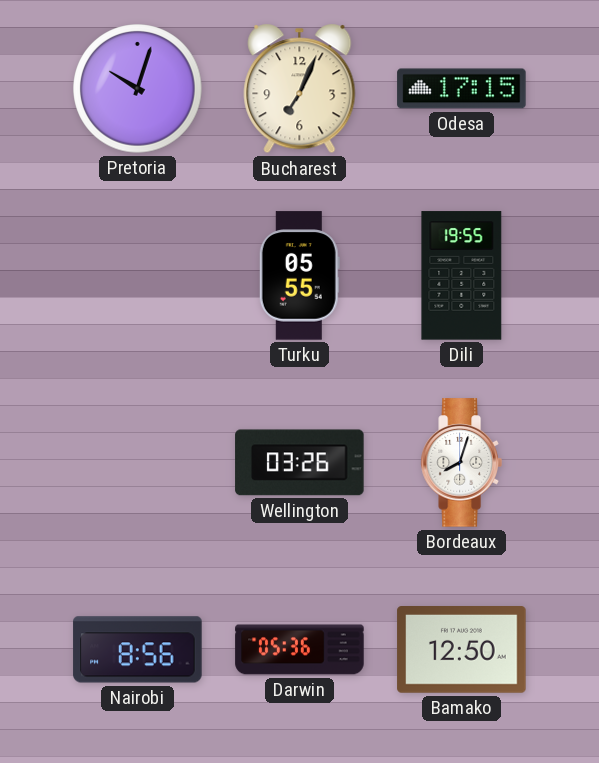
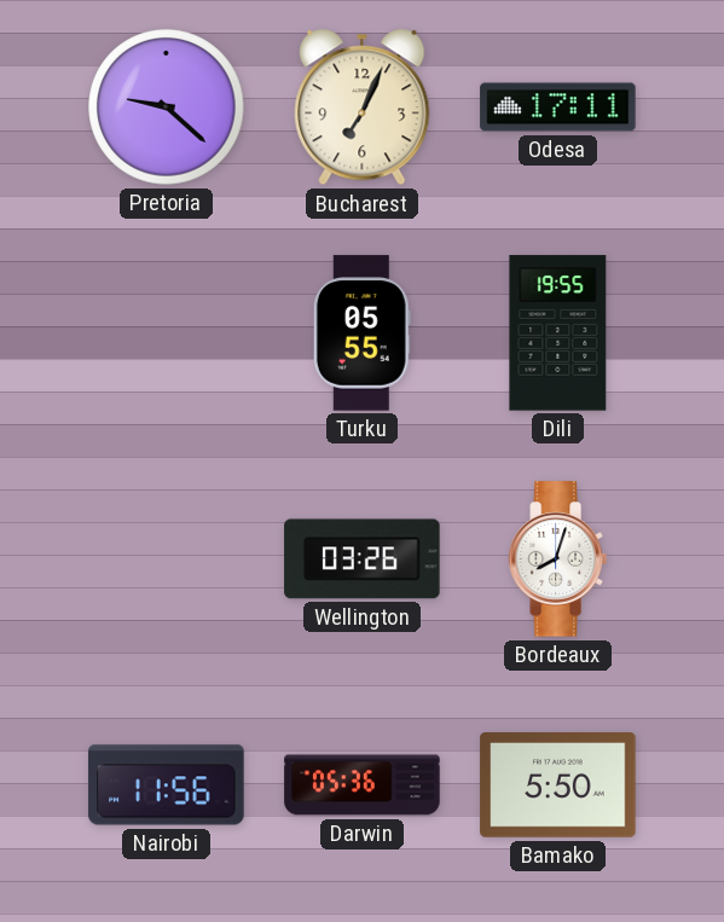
Pretoria: 10:03 -> 9:22
Odesa: 17:15 -> 17:11
Nairobi: 8:56 -> 11:56
Bamako: 12:50 -> 5:50
